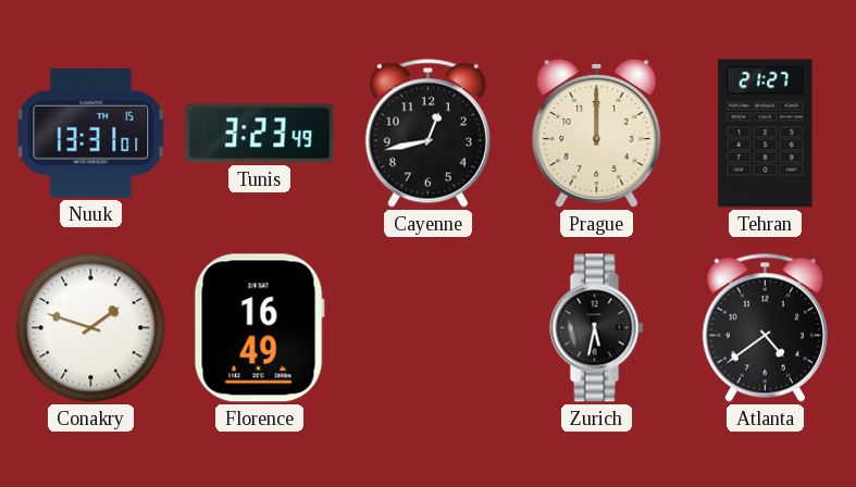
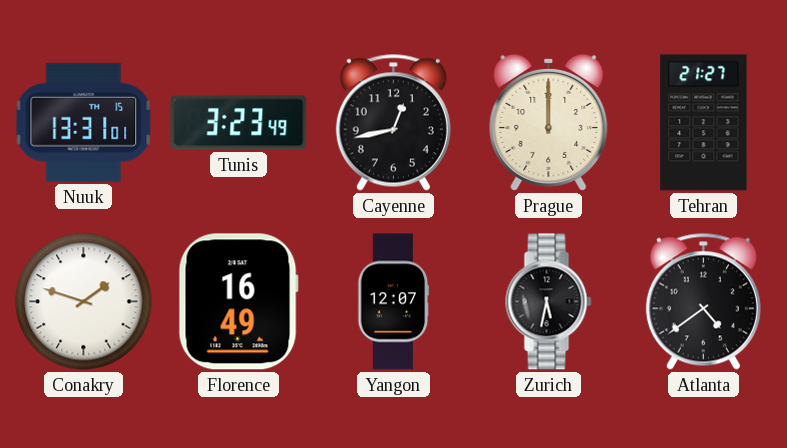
Yangon: none -> 12:07
